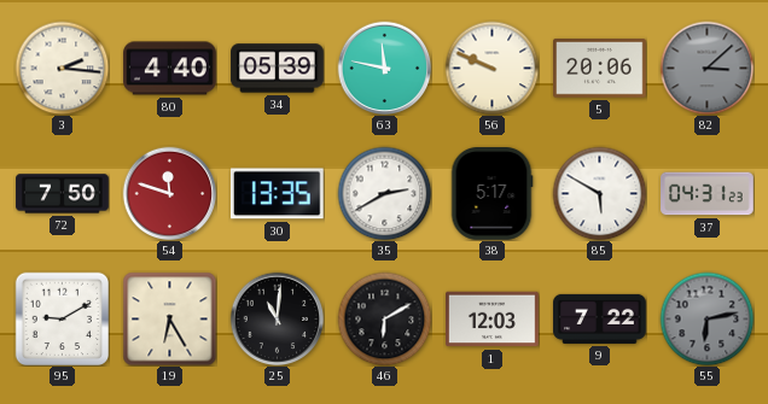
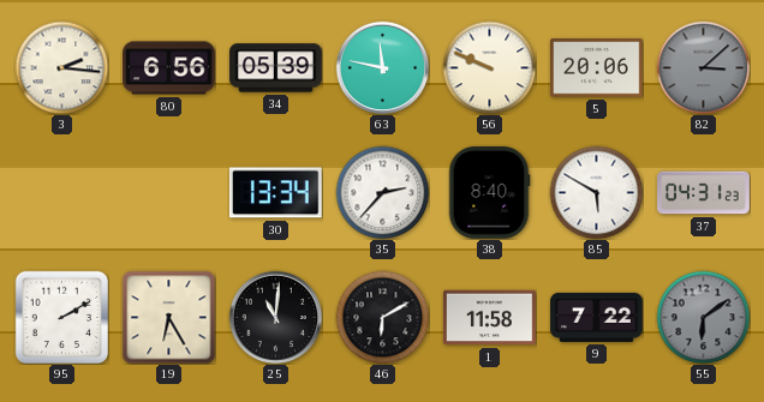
80: 4:40 -> 6:56
72: 7:50 -> none
54: 11:48 -> none
30: 13:35 -> 13:34
35: 2:40 -> 2:37
38: 5:17 -> 8:40
95: 9:10 -> 2:10
1: 12:03 -> 11:58
55: 6:13 -> 6:09
